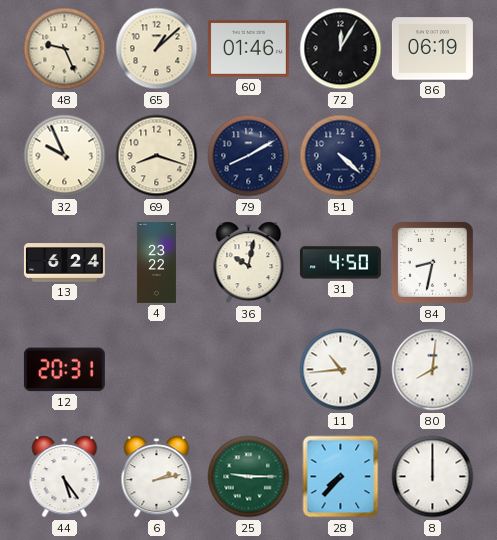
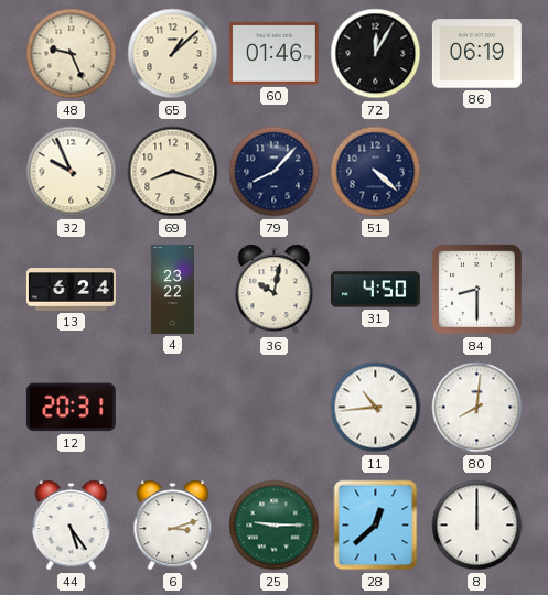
79: 8:10 -> 8:07
84: 8:32 -> 8:30
6: 2:13 -> 3:12
28: 7:37 -> 12:38
